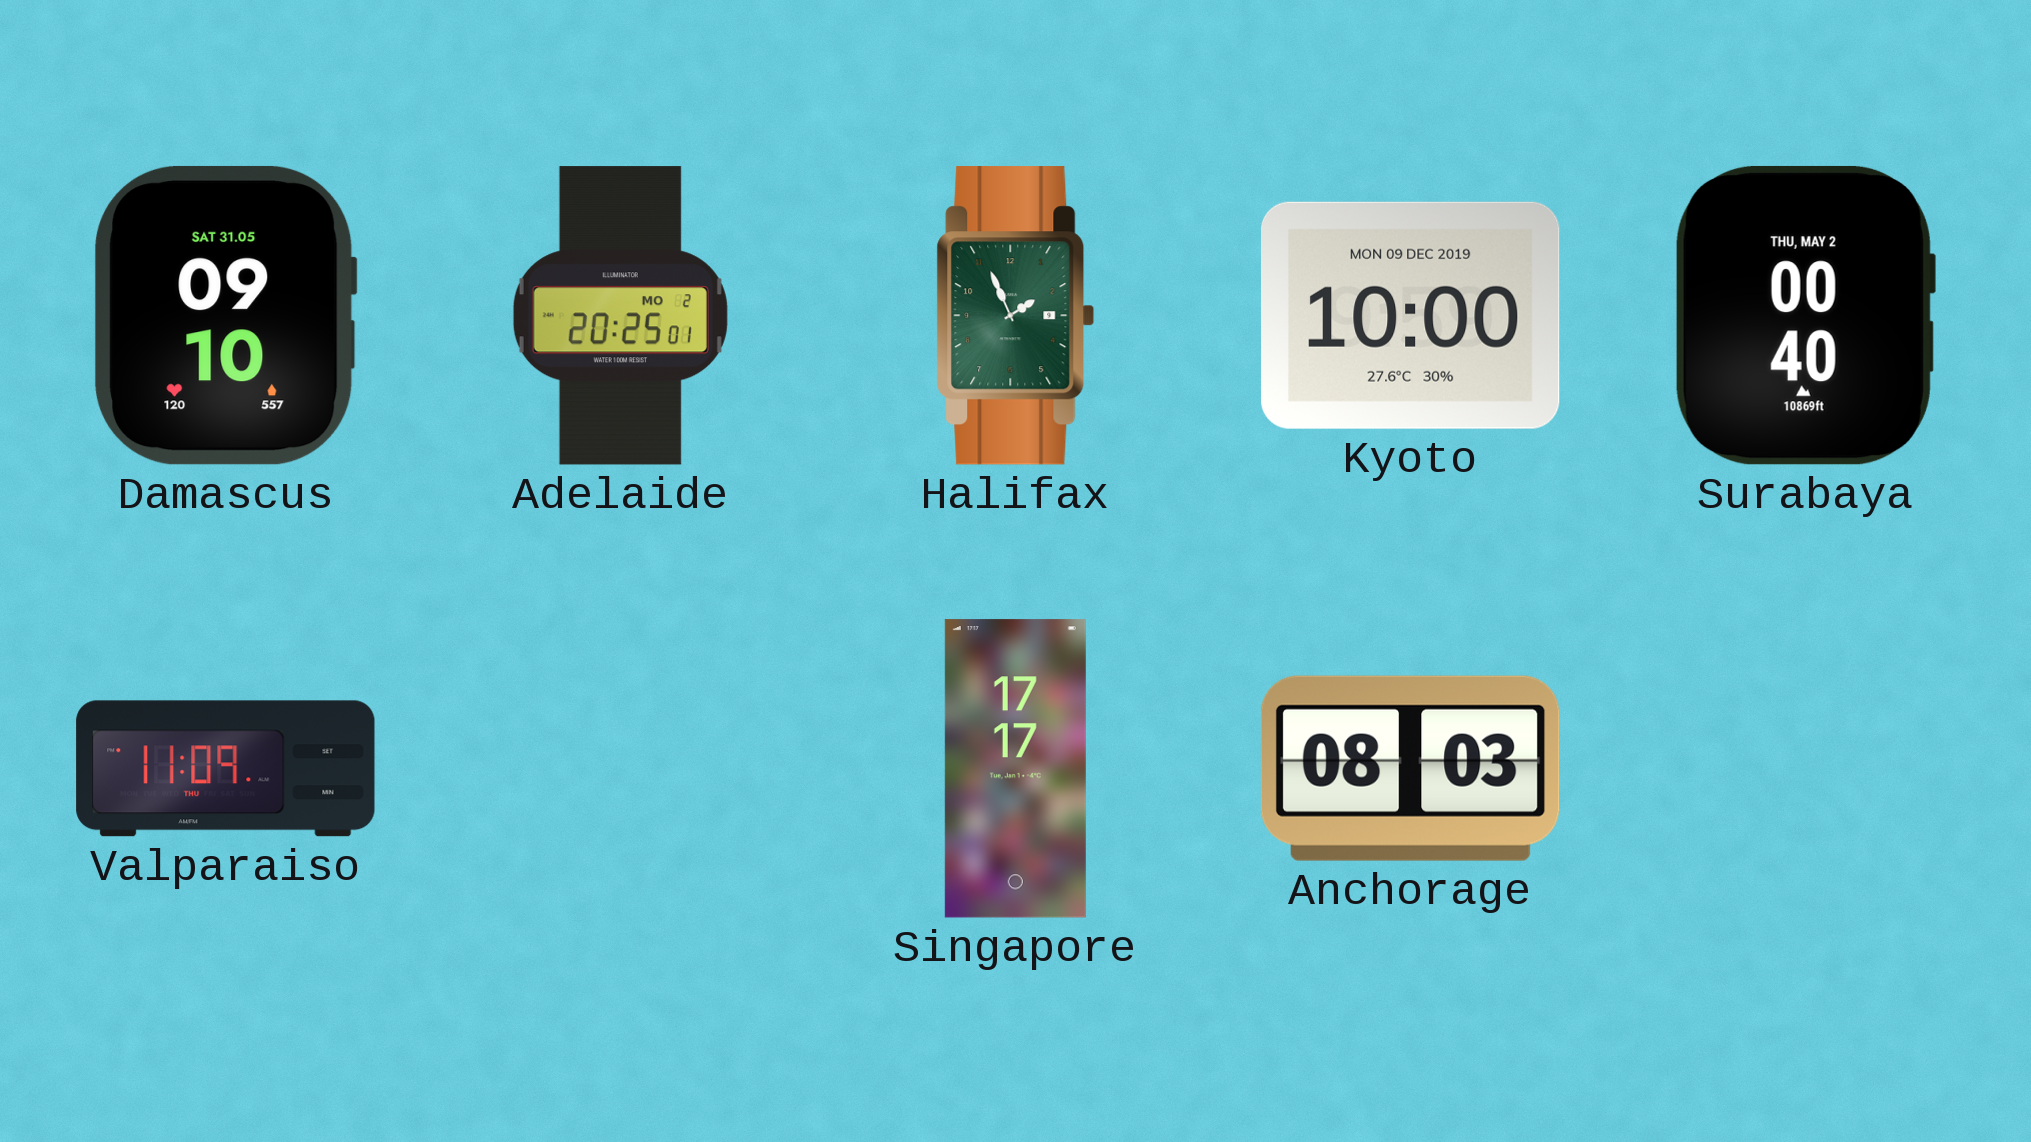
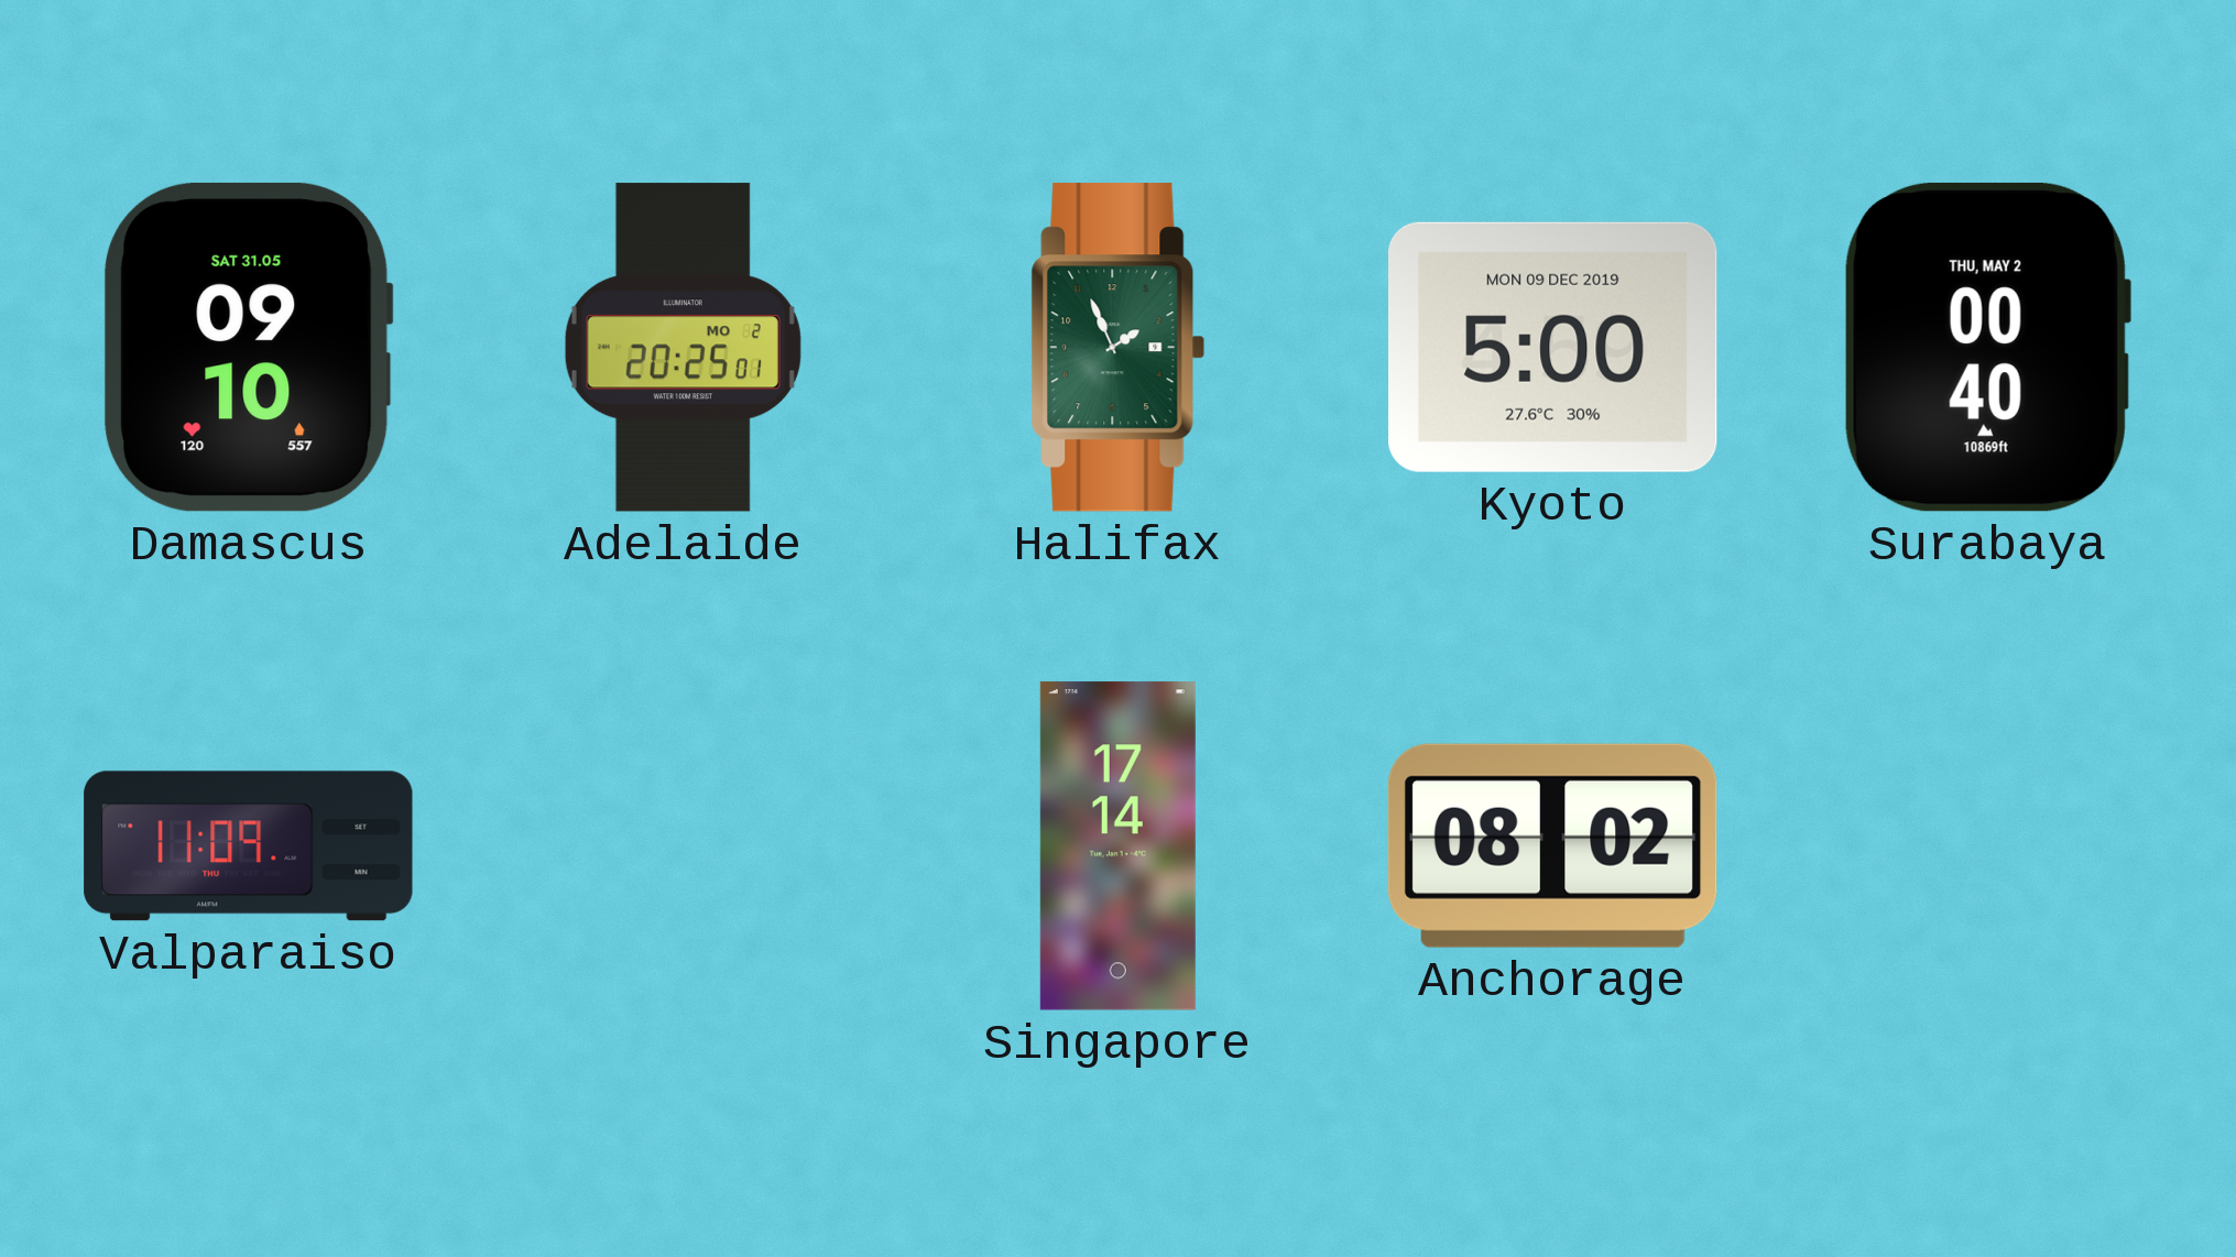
Kyoto: 10:00 -> 5:00
Singapore: 17:17 -> 17:14
Anchorage: 08:03 -> 08:02
